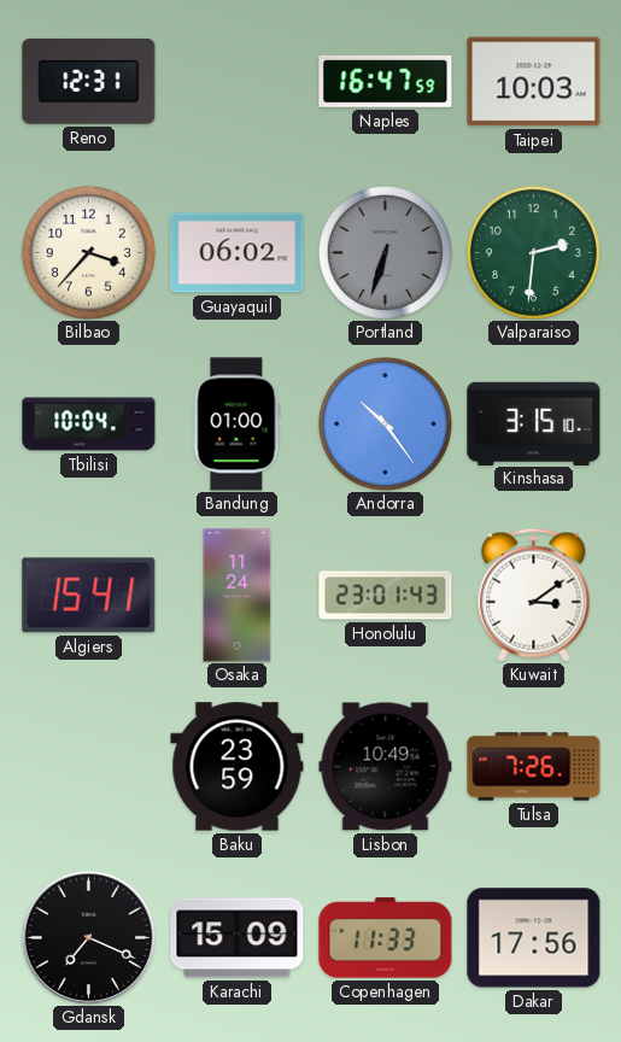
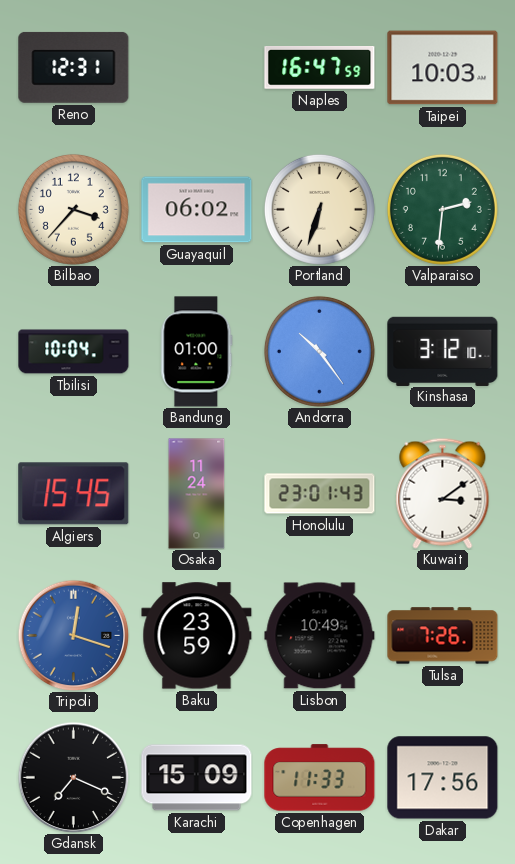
Portland dial: grey -> cream
Kinshasa: 3:15 -> 3:12
Algiers: 15:41 -> 15:45
Tripoli: none -> 12:18
